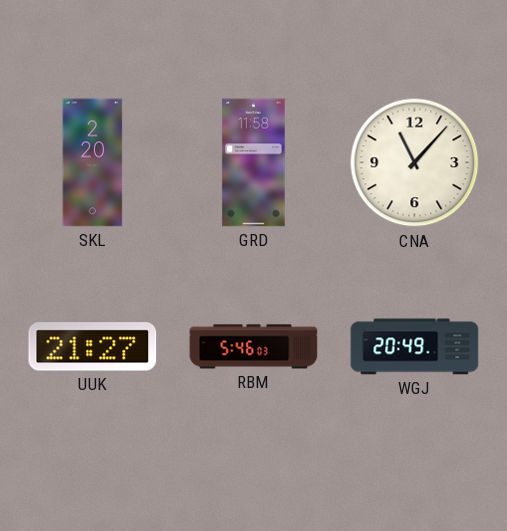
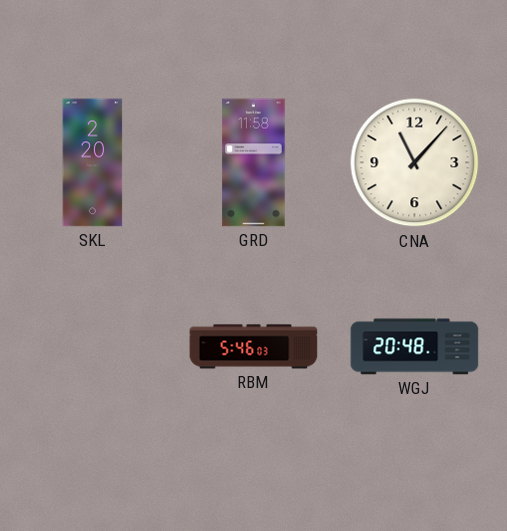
UUK: 21:27 -> none
WGJ: 20:49 -> 20:48
